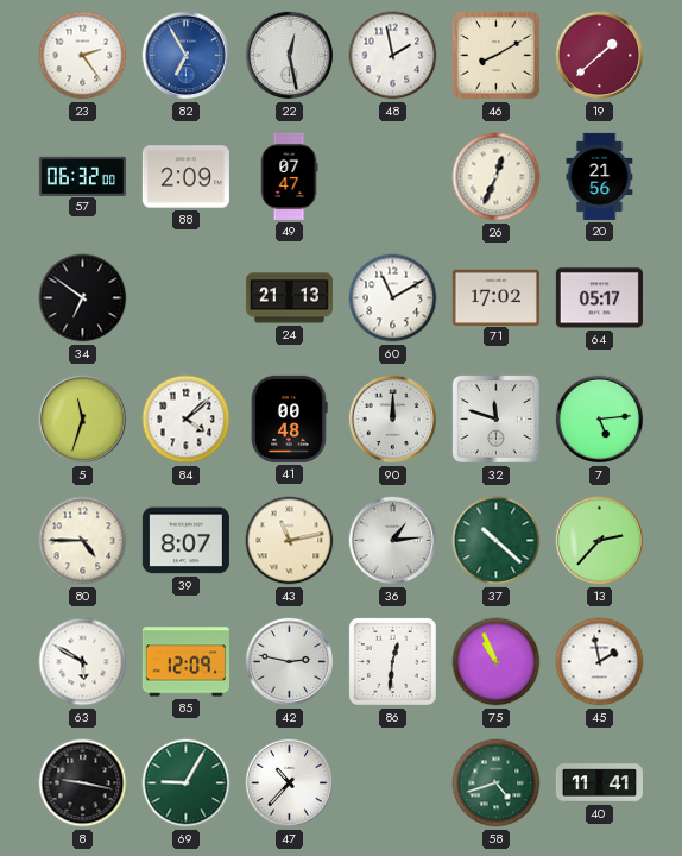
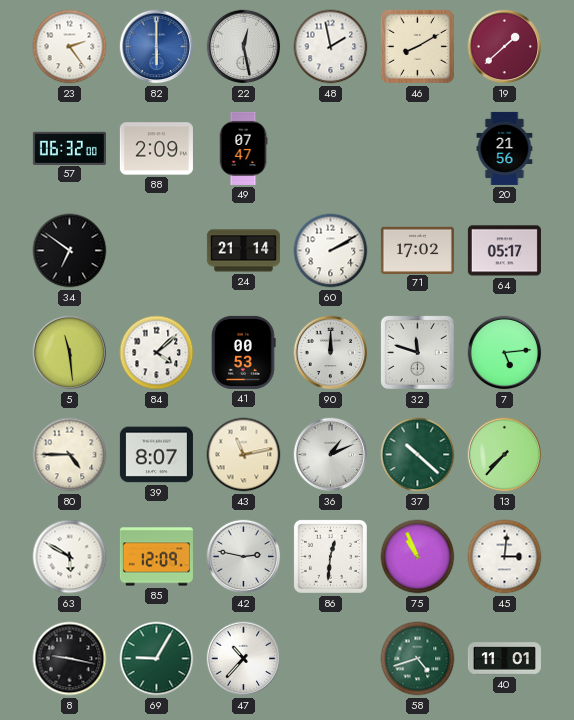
82: 6:55 -> 6:00
26: 12:34 -> none
24: 21:13 -> 21:14
60: 11:10 -> 2:10
5: 11:33 -> 11:29
41: 00:48 -> 00:53
36: 1:14 -> 1:11
13: 2:37 -> 7:37
45: 1:58 -> 3:01
40: 11:41 -> 11:01
